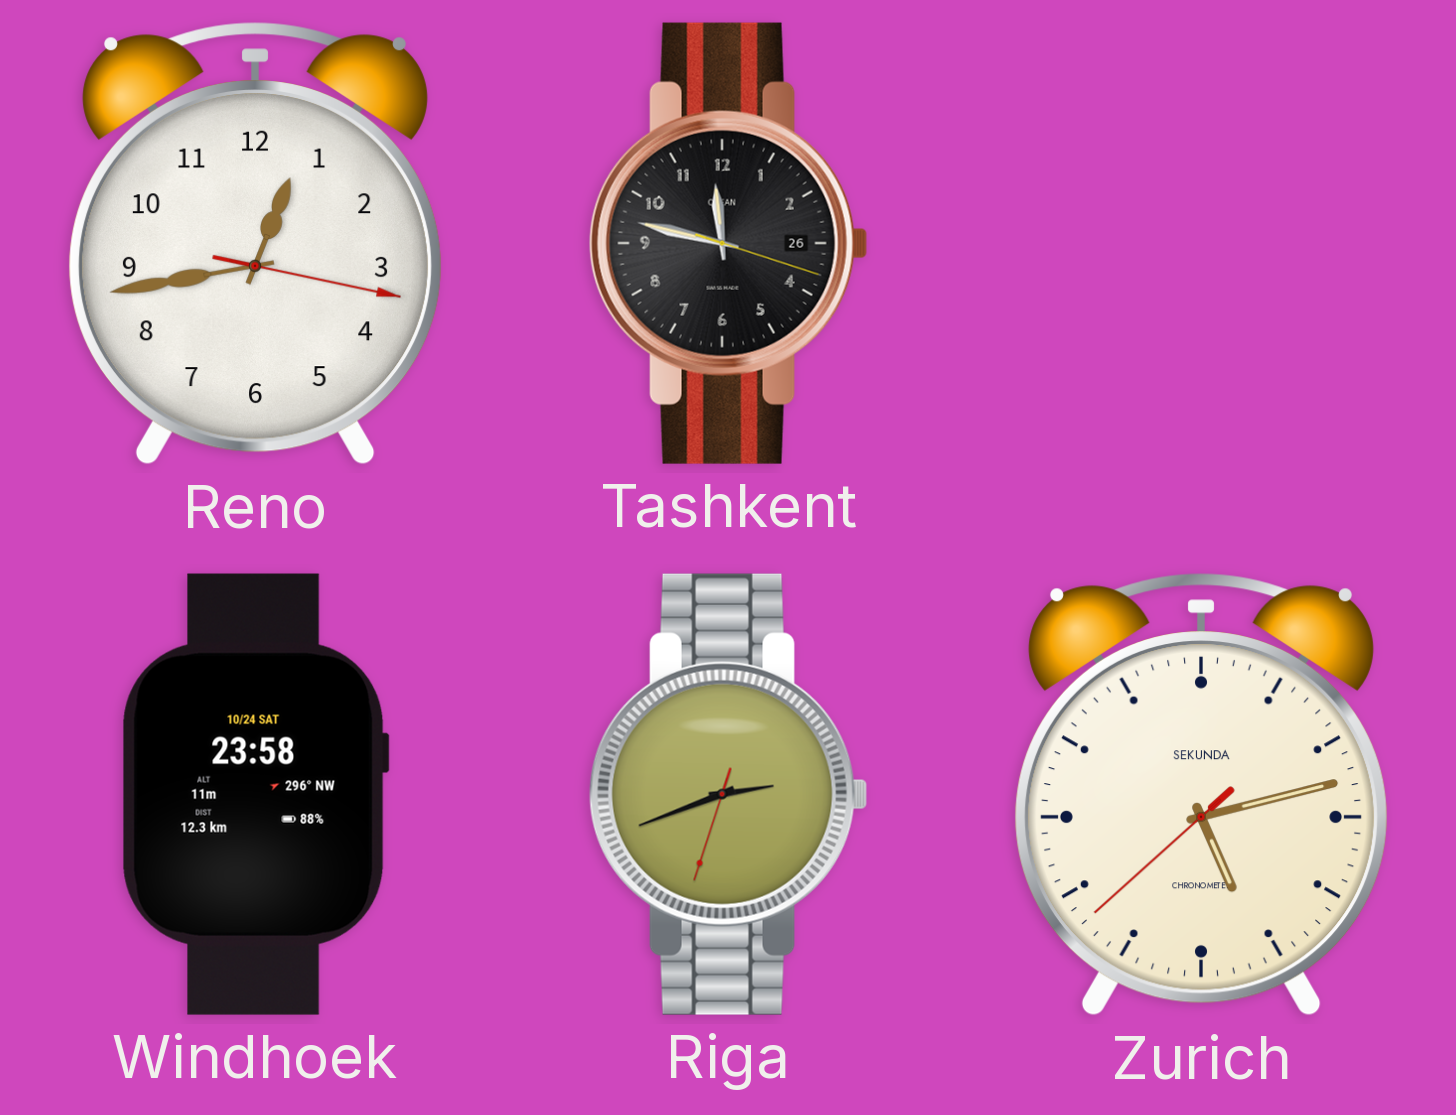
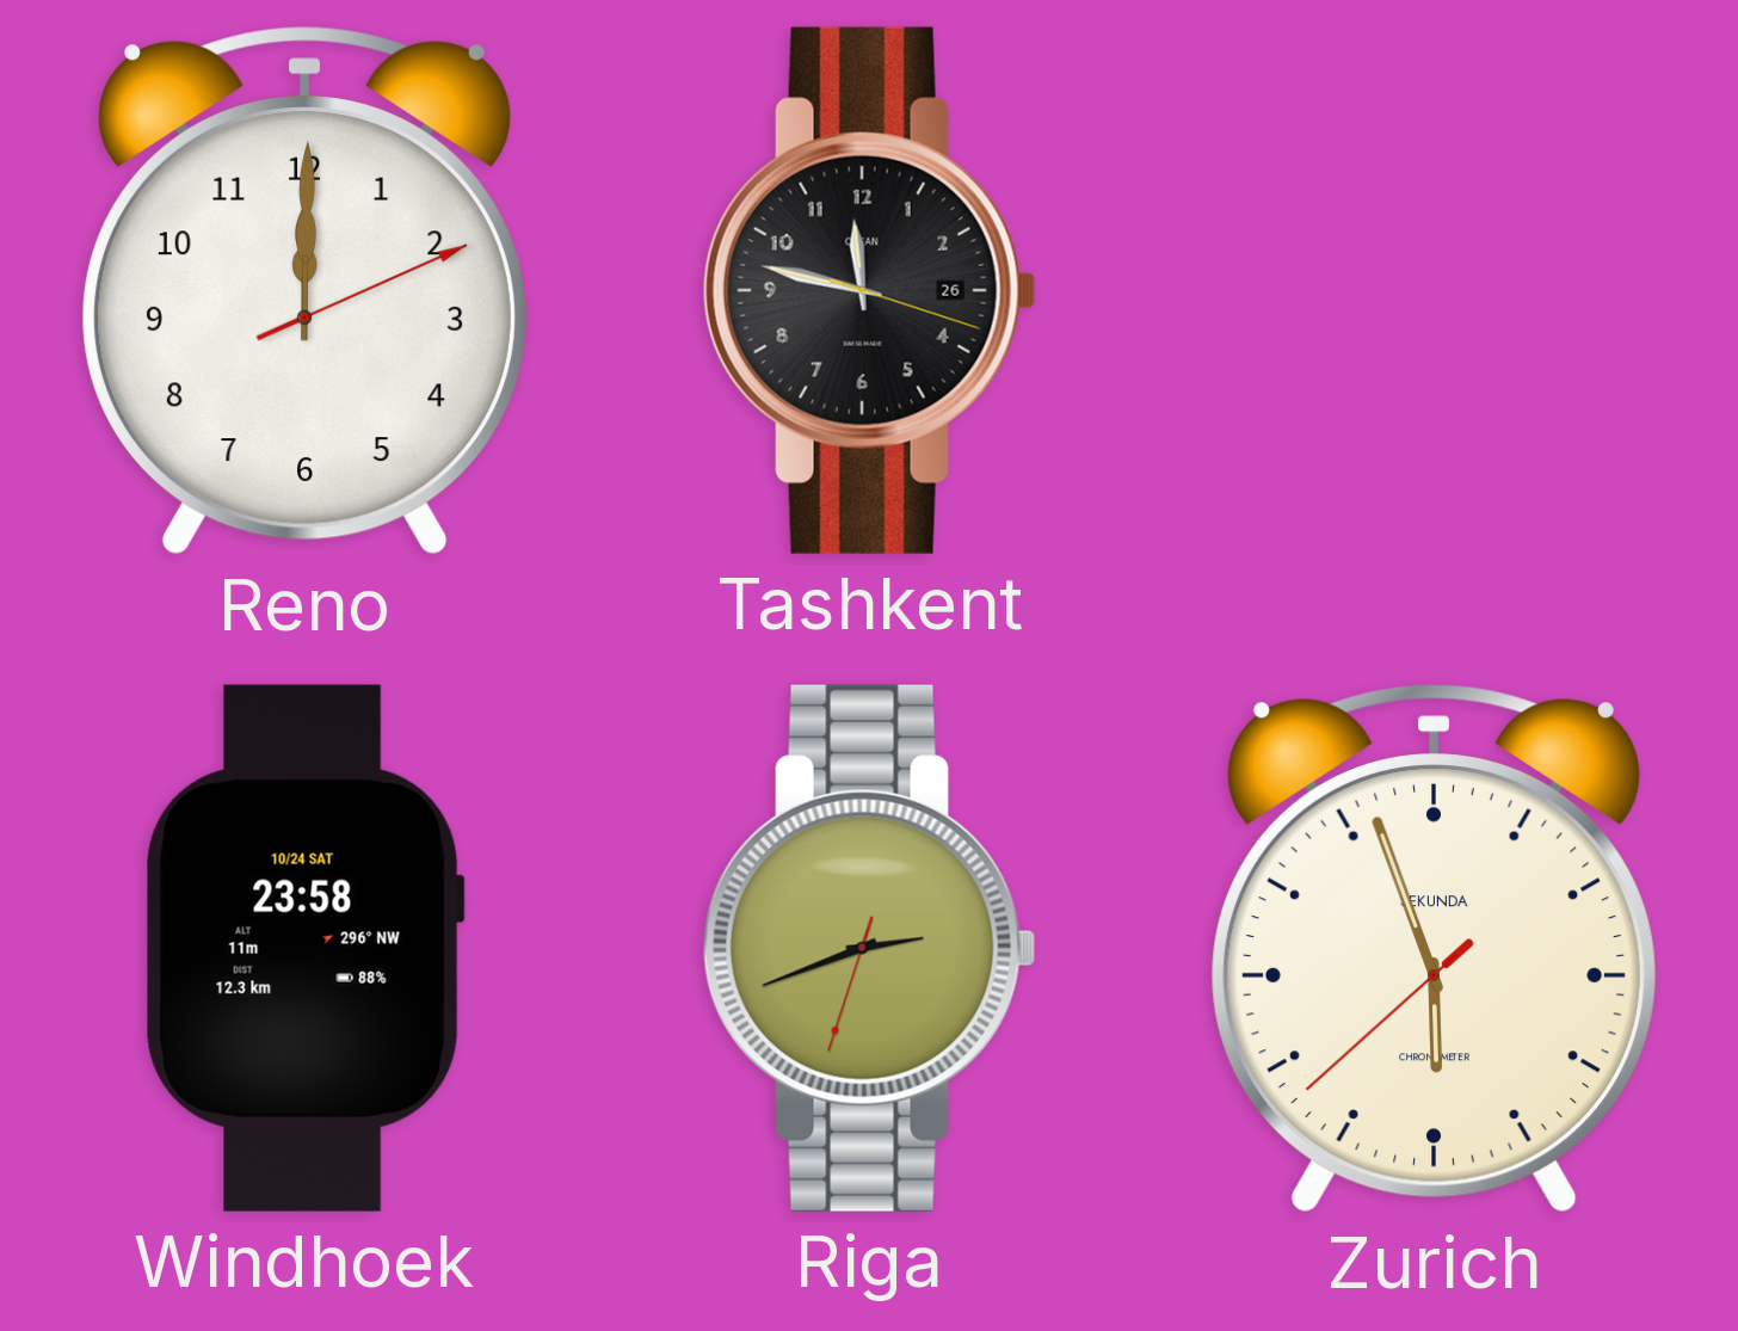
Reno: 12:43 -> 12:00
Zurich: 5:12 -> 5:56
